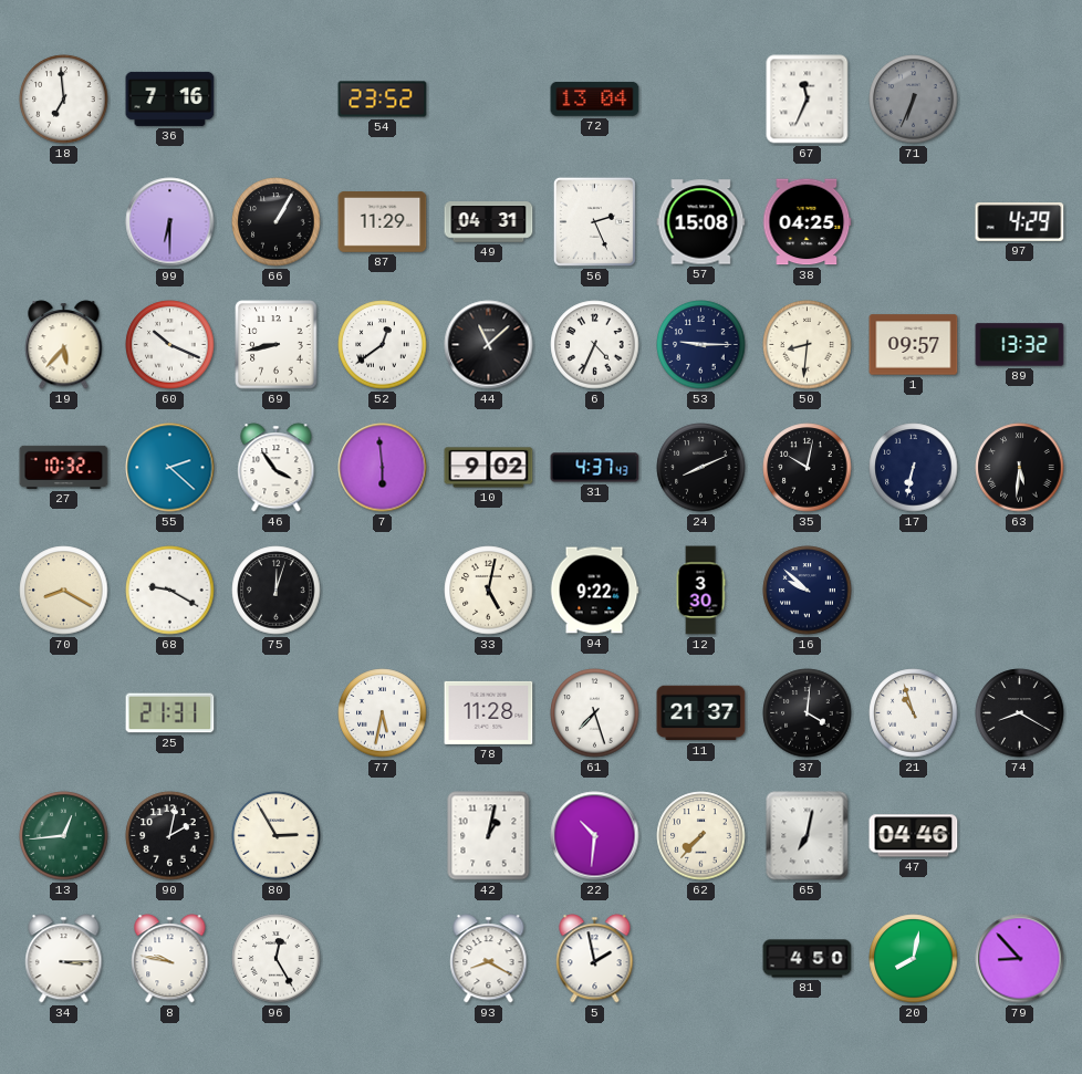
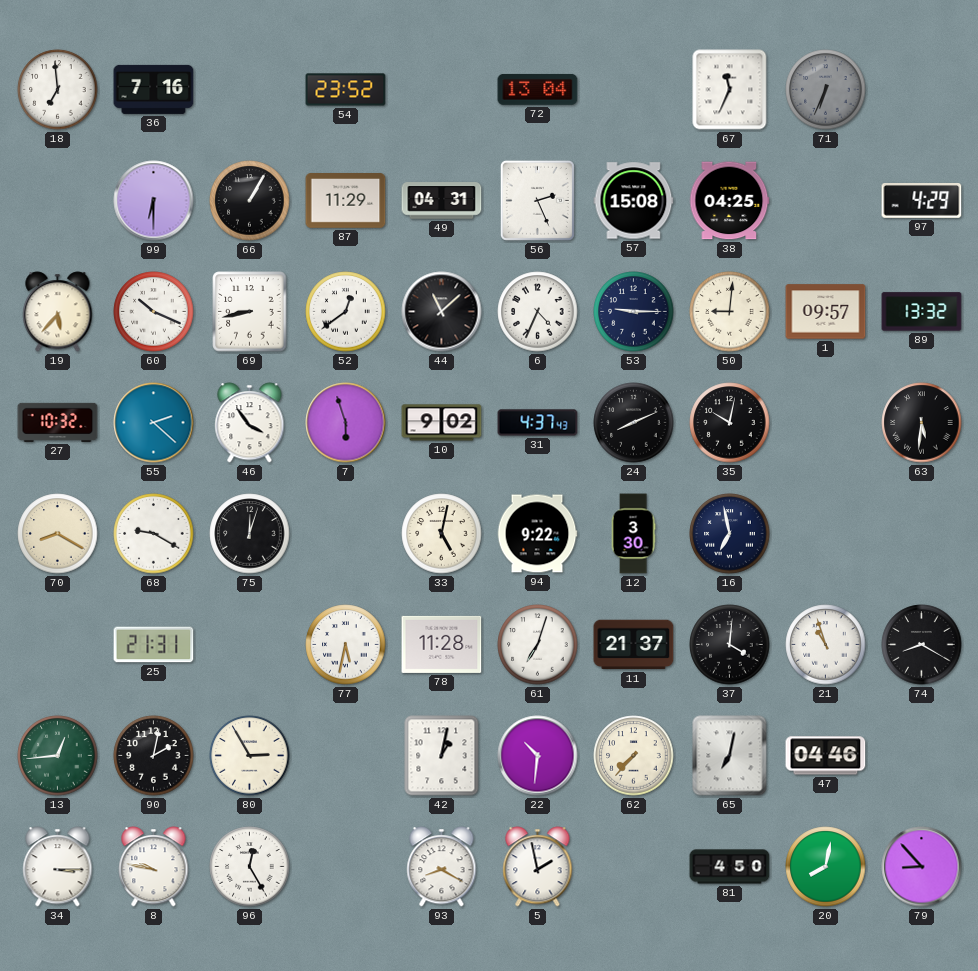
50: 8:31 -> 9:01
7: 5:59 -> 5:57
17: 6:32 -> none
16: 9:52 -> 6:58
61: 7:27 -> 7:03
